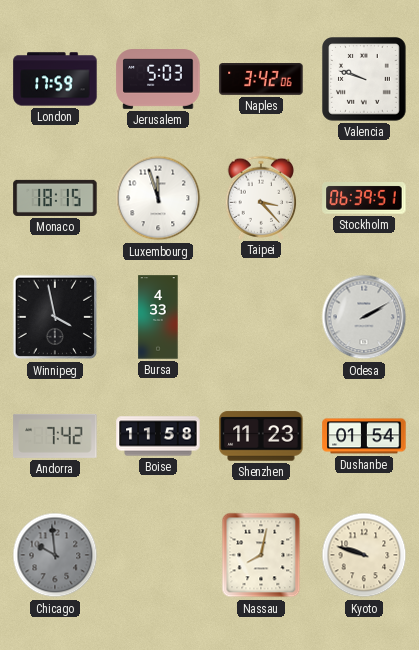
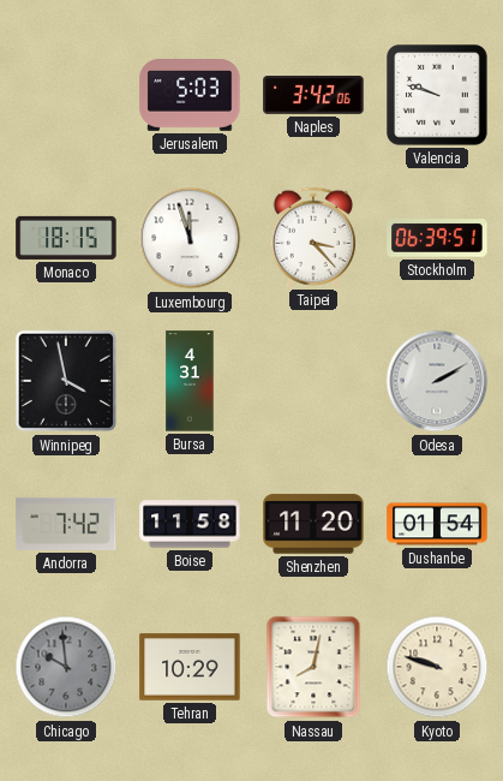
London: 17:59 -> none
Bursa: 4:33 -> 4:31
Shenzhen: 11:23 -> 11:20
Tehran: none -> 10:29
